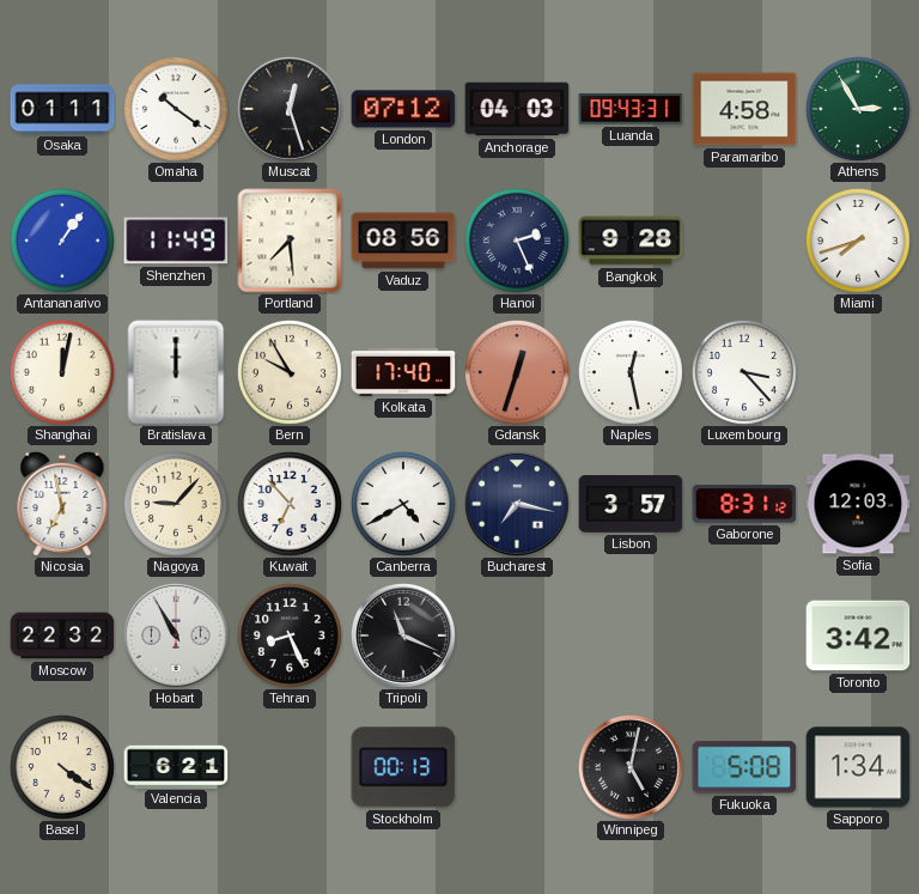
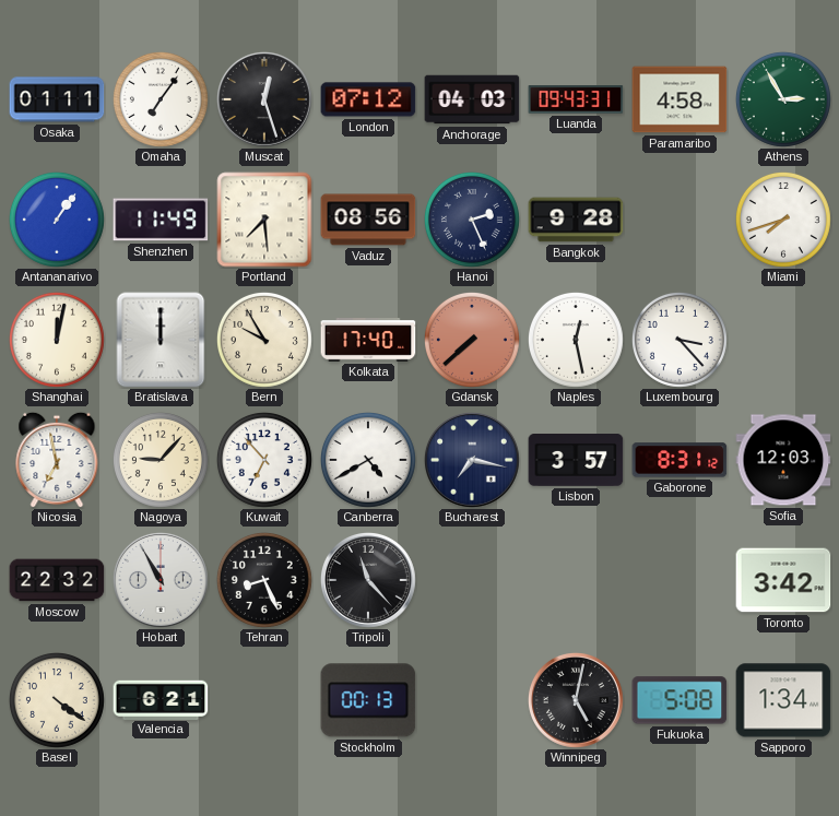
Omaha: 10:21 -> 7:06
Gdansk: 12:33 -> 7:38
Tripoli: 11:19 -> 11:23
